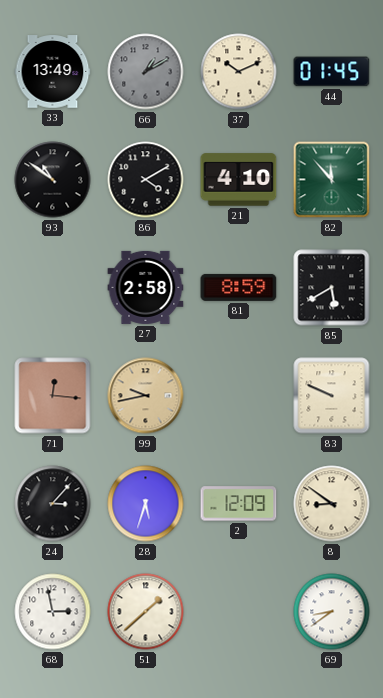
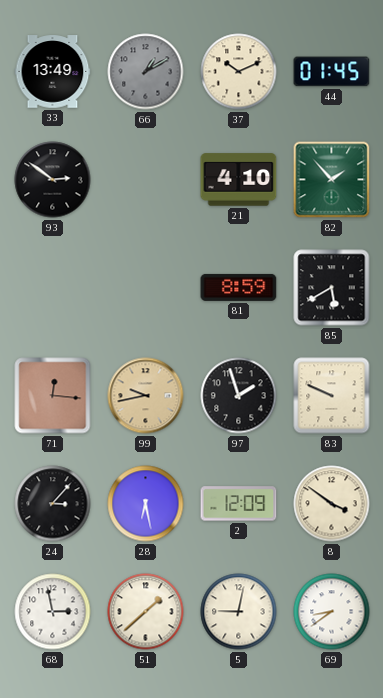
93: 10:51 -> 2:51
86: 4:10 -> none
82: 11:53 -> 1:53
27: 2:58 -> none
97: none -> 1:57
28: 5:33 -> 6:28
8: 8:51 -> 3:51
5: none -> 9:02
